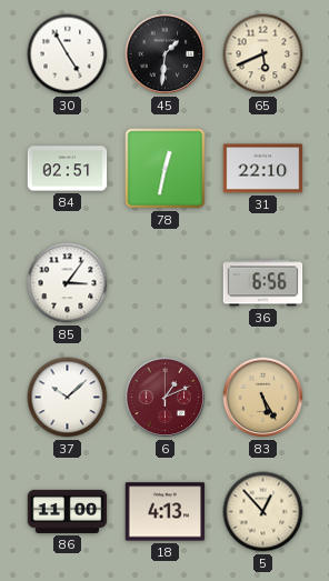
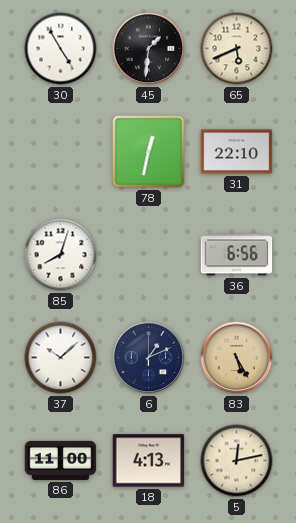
84: 02:51 -> none
85: 3:06 -> 8:03
6 dial: burgundy -> navy
5: 12:53 -> 12:13
